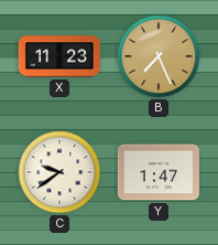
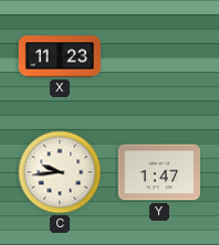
B: 7:26 -> none
C: 9:39 -> 9:44
